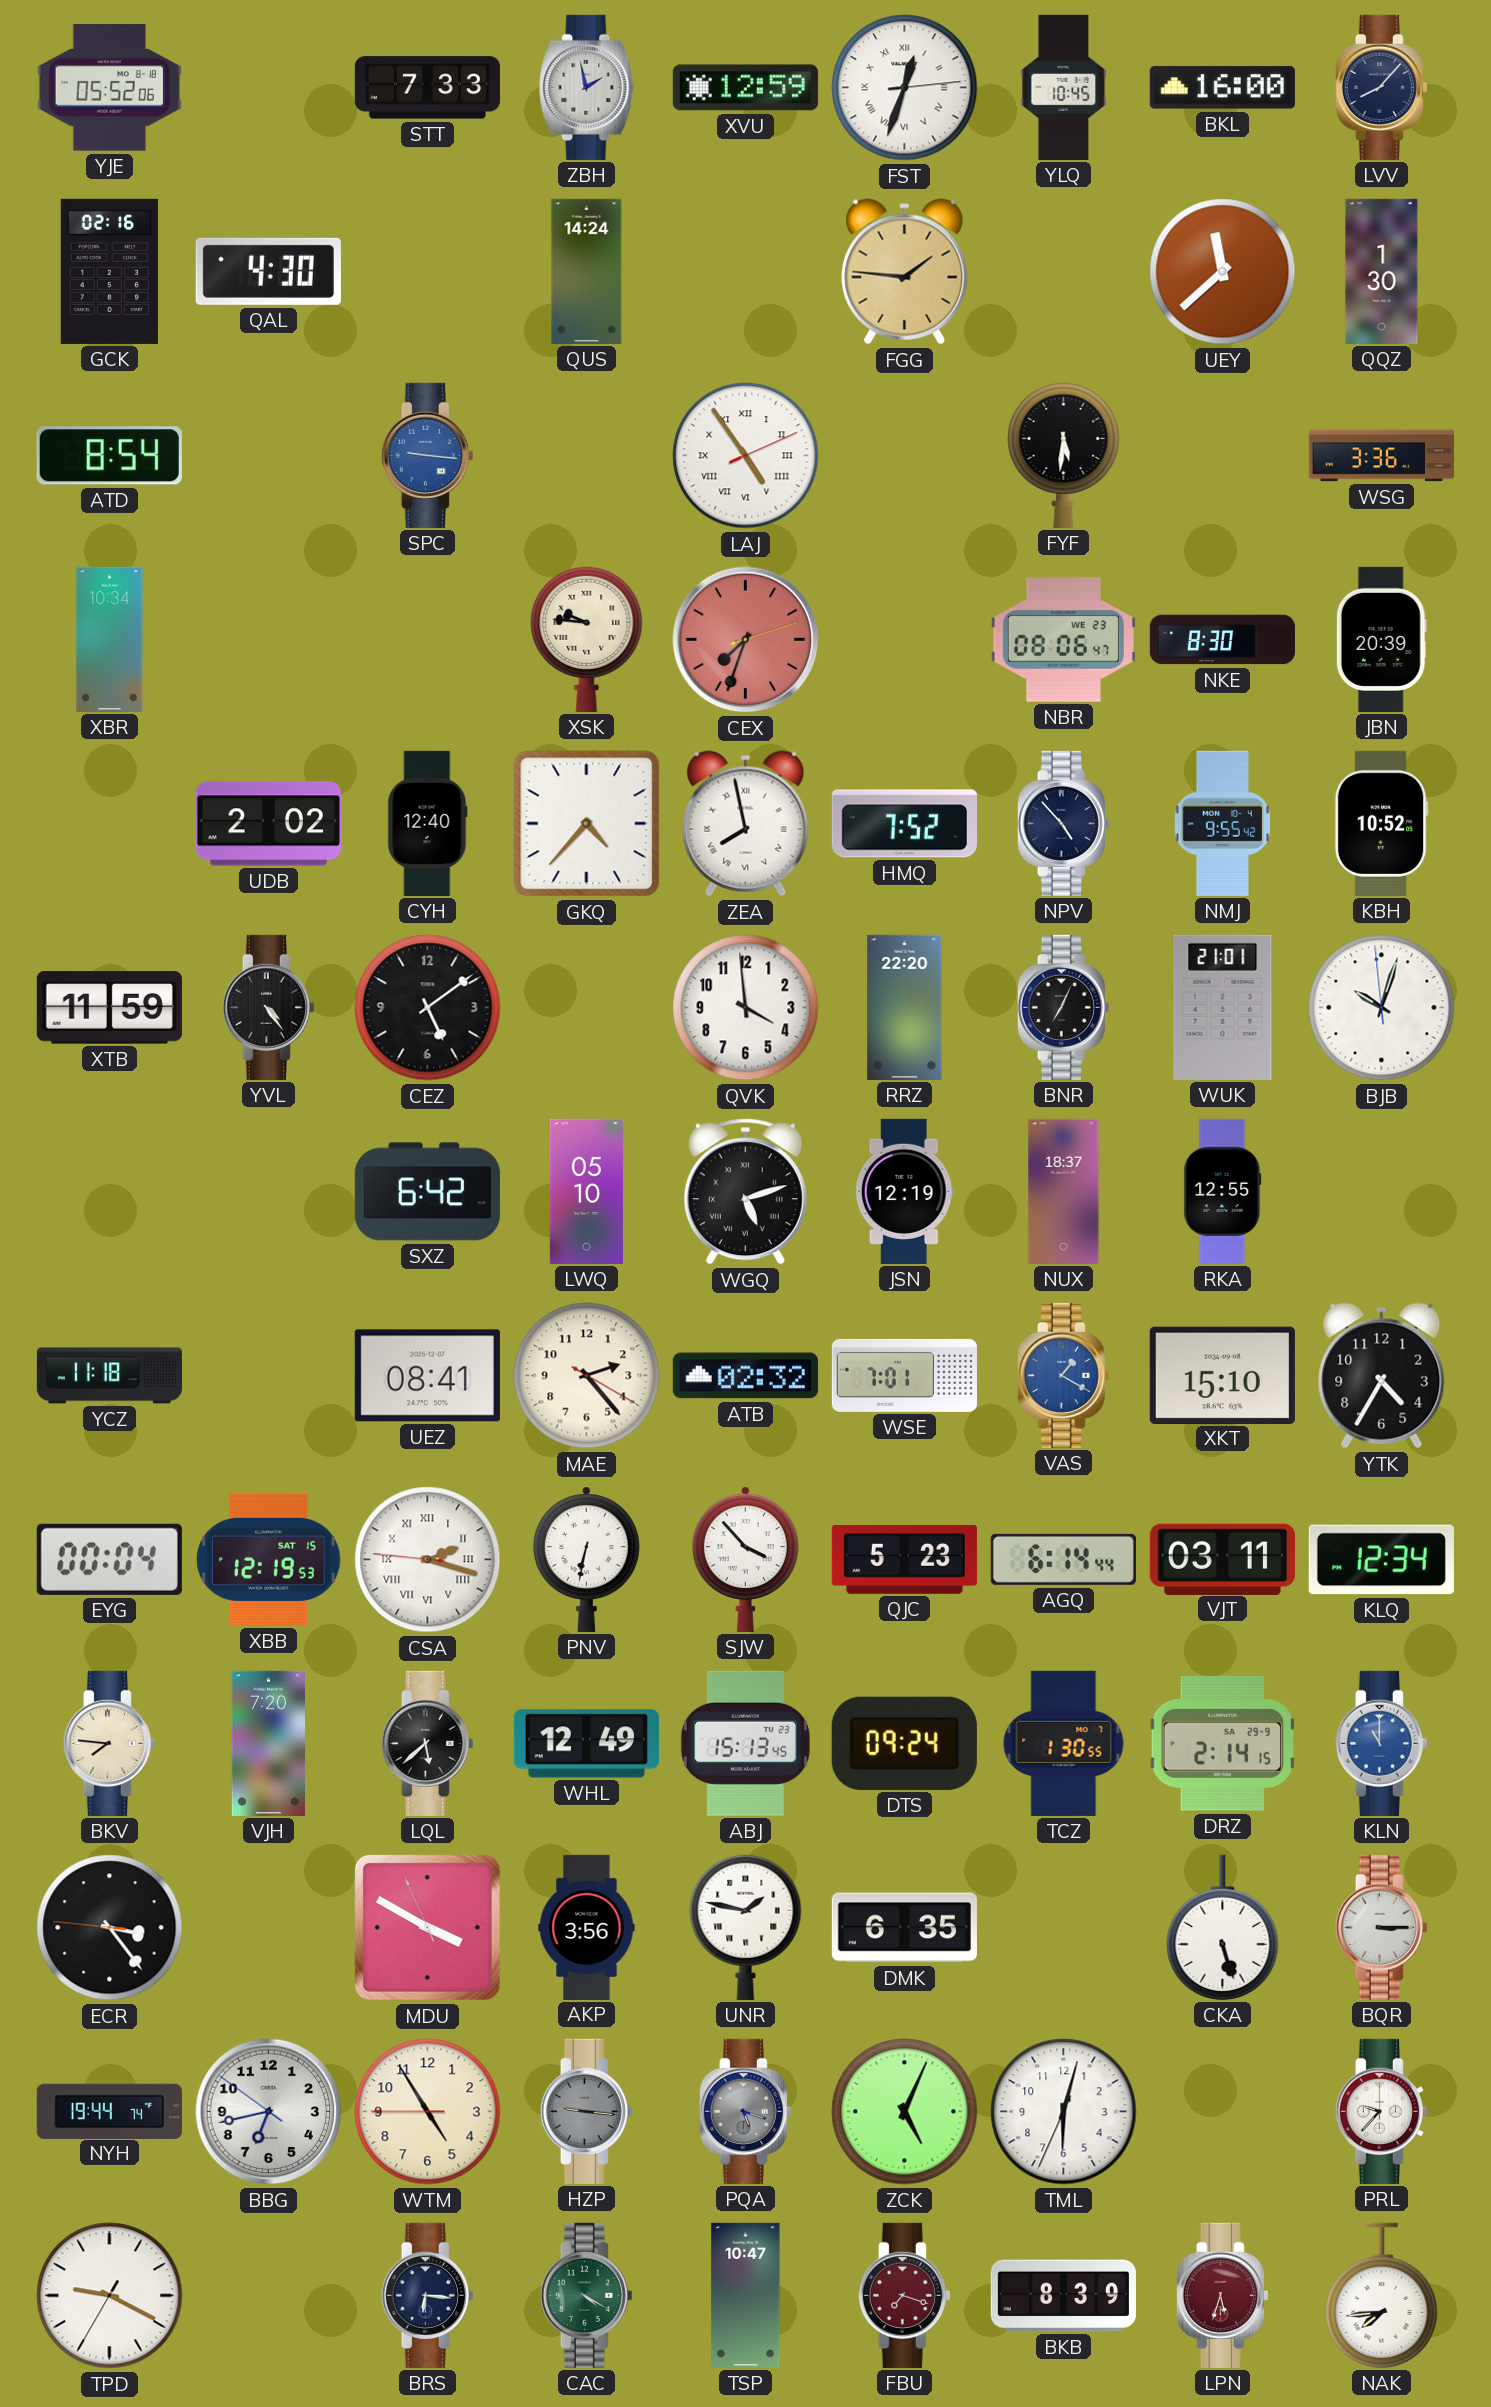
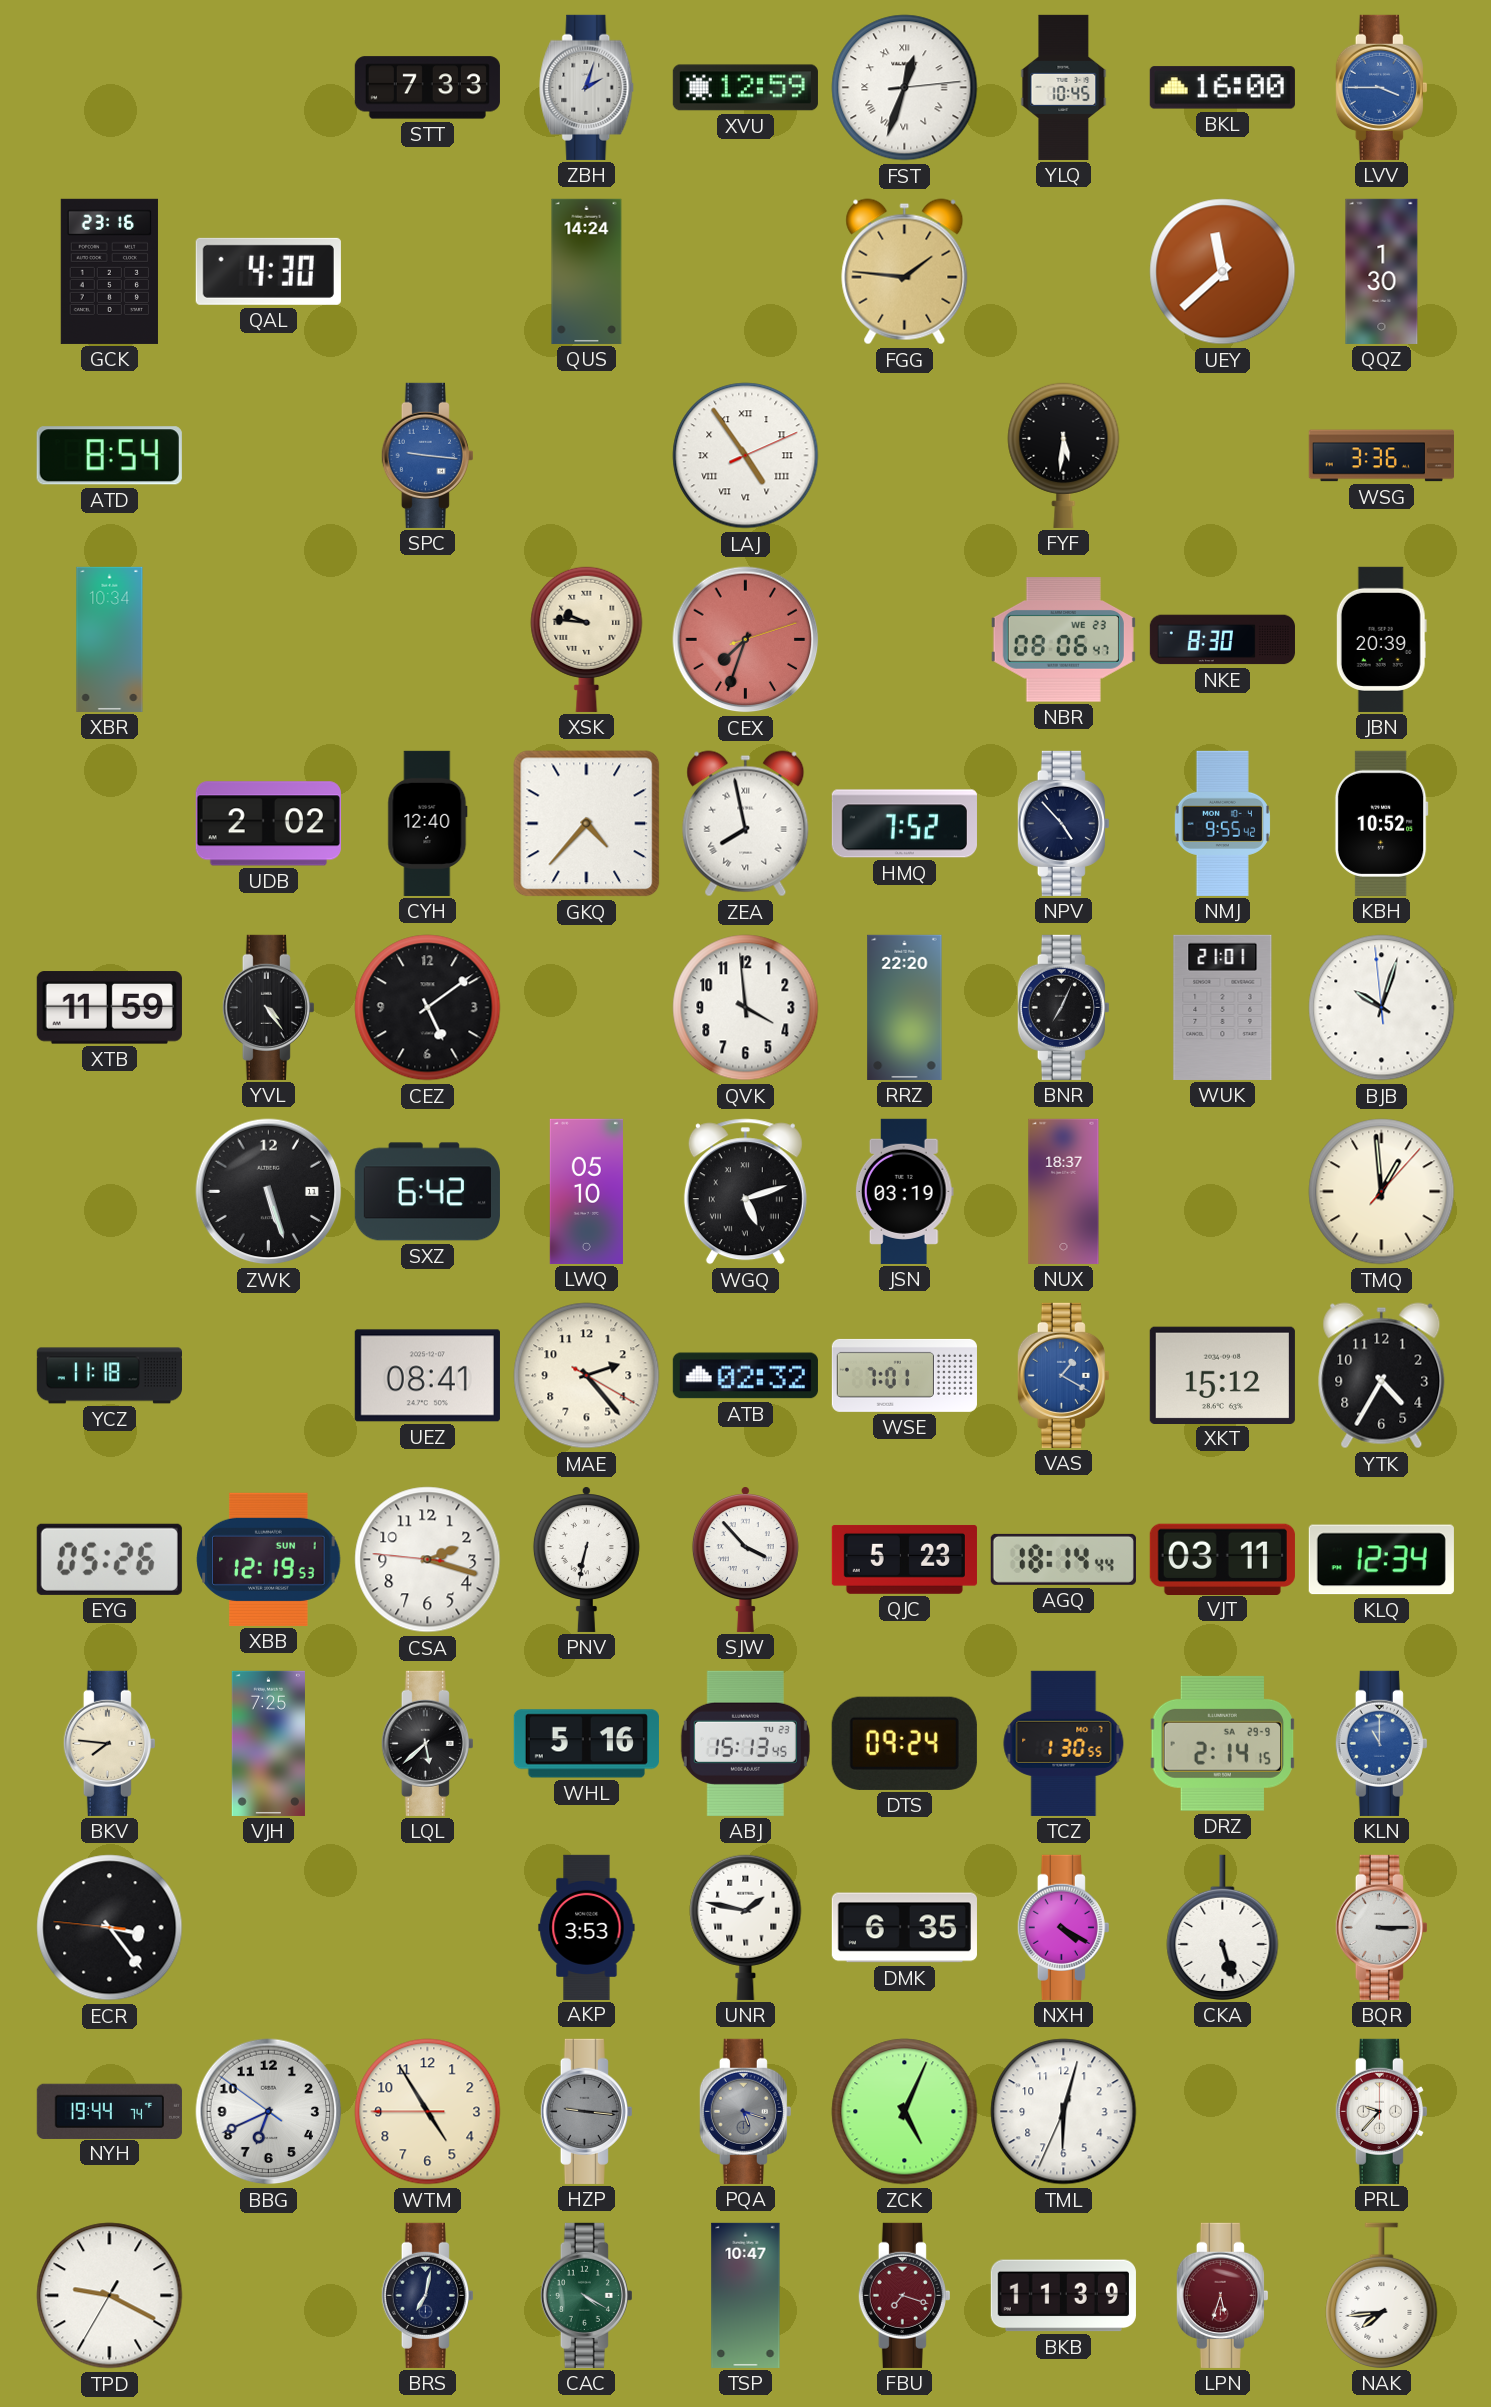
YJE: 05:52 -> none
ZBH: 1:58 -> 2:03
LVV: 8:07 -> 3:45
LVV dial: navy -> blue
GCK: 02:16 -> 23:16
ZWK: none -> 5:27
JSN: 12:19 -> 03:19
RKA: 12:55 -> none
TMQ: none -> 12:59
XKT: 15:10 -> 15:12
EYG: 00:04 -> 05:26
XBB date: SAT 15 -> SUN 1
CSA numerals: Roman -> Arabic
AGQ: 6:14 -> 18:14
VJH: 7:20 -> 7:25
WHL: 12:49 -> 5:16
MDU: 3:49 -> none
AKP: 3:56 -> 3:53
NXH: none -> 4:20
BBG: 6:42 -> 6:40
BRS: 6:16 -> 7:02
BKB: 8:39 -> 11:39
